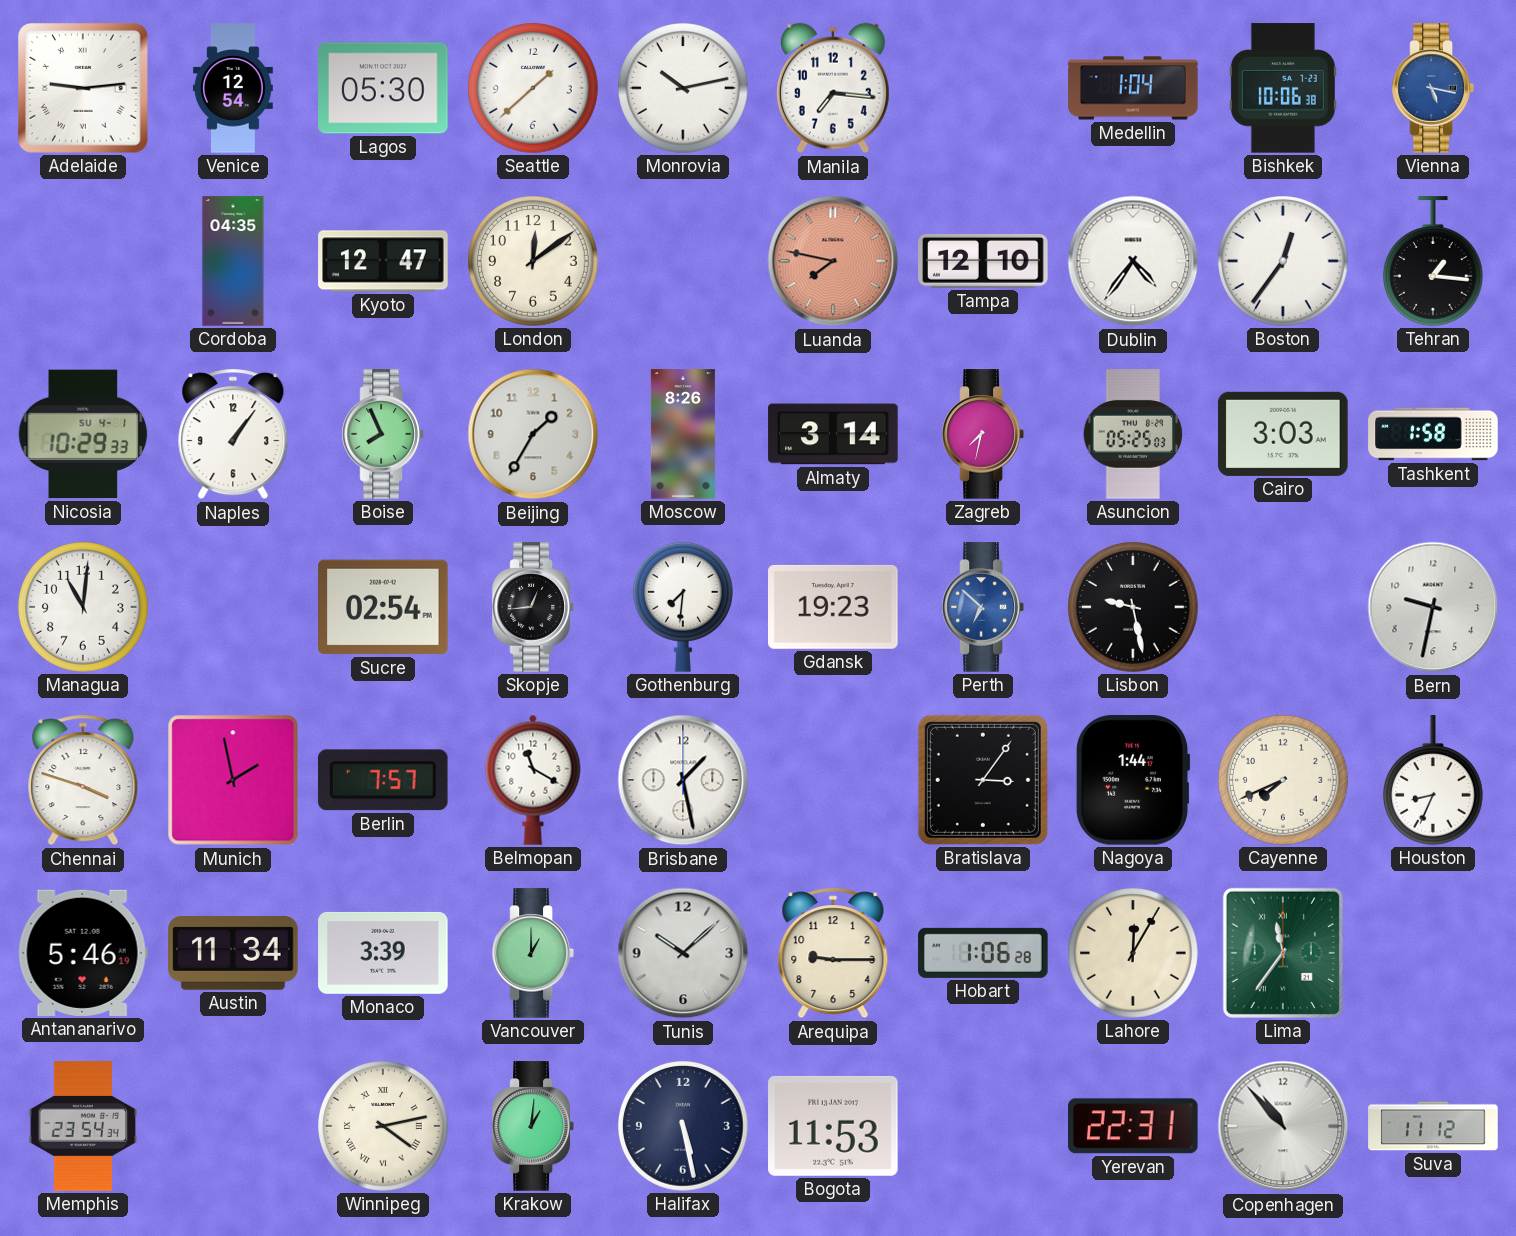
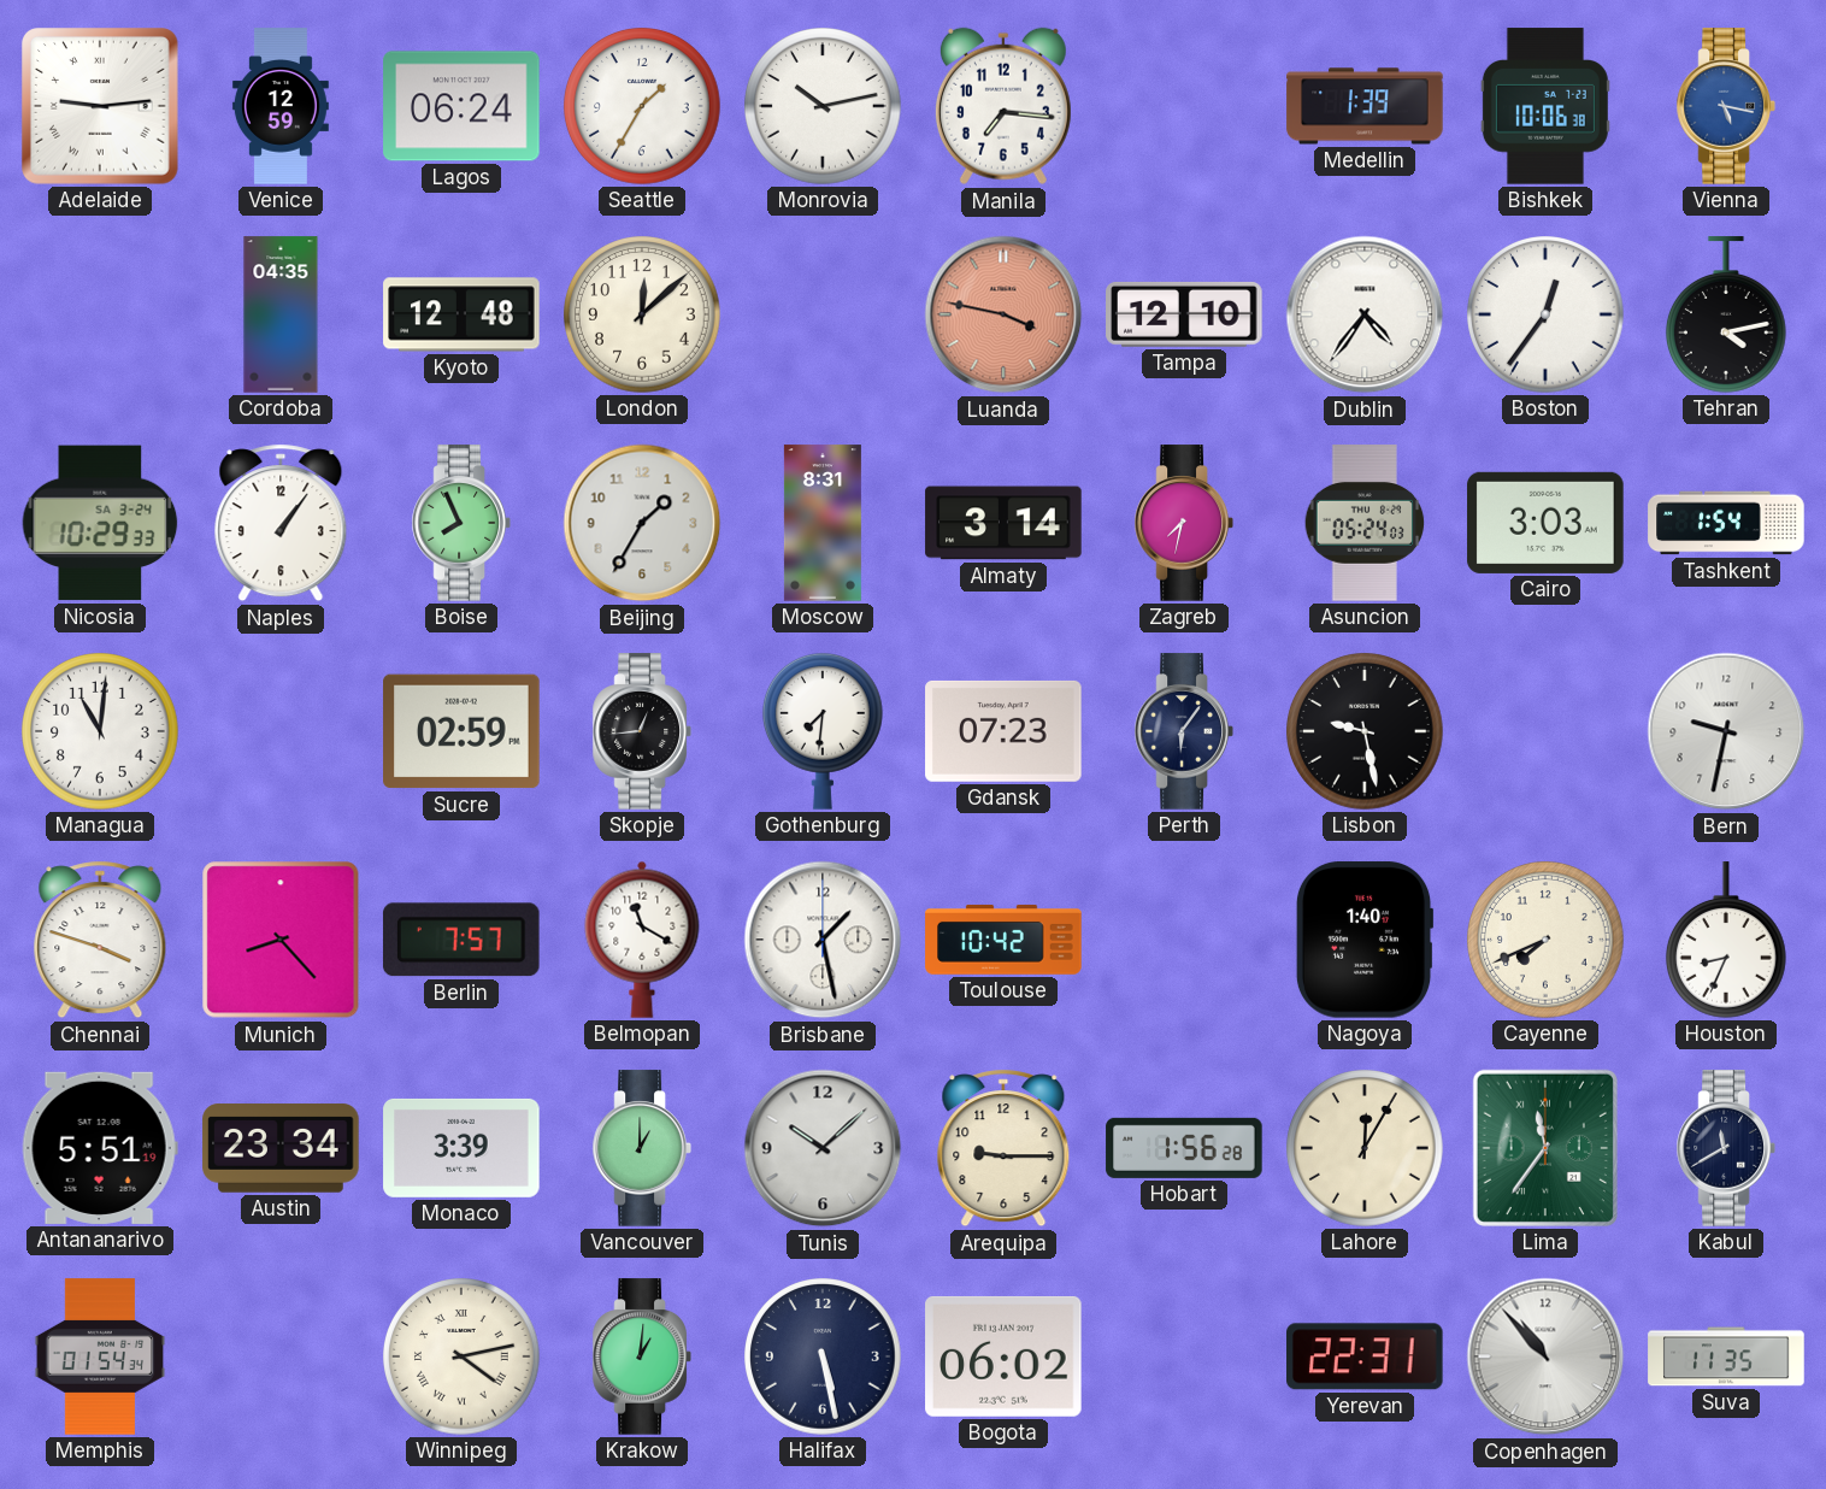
Venice: 12:54 -> 12:59
Lagos: 05:30 -> 06:24
Seattle: 1:38 -> 1:35
Medellin: 1:04 -> 1:39
Kyoto: 12:47 -> 12:48
London: 12:09 -> 12:08
Luanda: 7:47 -> 3:47
Tehran: 1:16 -> 4:13
Nicosia date: SU 4-1 -> SA 3-24
Moscow: 8:26 -> 8:31
Asuncion: 05:25 -> 05:24
Tashkent: 1:58 -> 1:54
Sucre: 02:54 -> 02:59
Gdansk: 19:23 -> 07:23
Perth: 6:52 -> 6:06
Perth dial: blue -> navy
Munich: 1:58 -> 8:23
Toulouse: none -> 10:42
Bratislava: 3:06 -> none
Nagoya: 1:44 -> 1:40
Antananarivo: 5:46 -> 5:51
Austin: 11:34 -> 23:34
Hobart: 1:06 -> 1:56
Kabul: none -> 11:40
Memphis: 23:54 -> 01:54
Bogota: 11:53 -> 06:02
Suva: 11:12 -> 11:35
